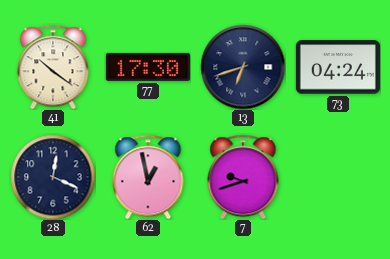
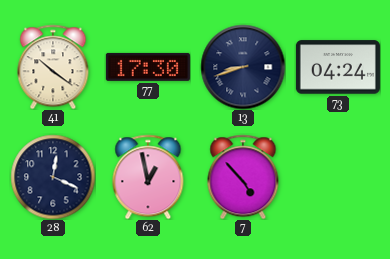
13: 6:42 -> 8:42
7: 9:42 -> 4:53
